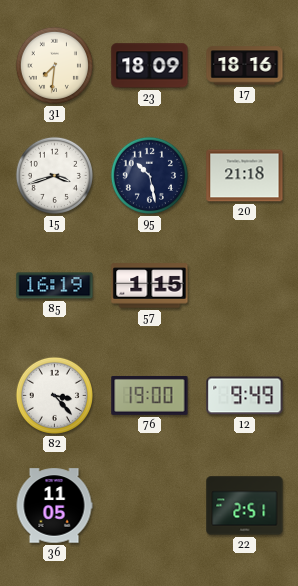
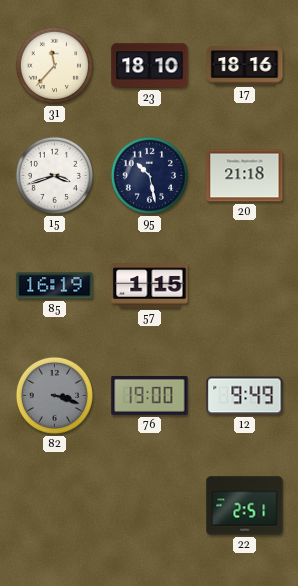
31: 7:31 -> 11:37
23: 18:09 -> 18:10
82: 3:23 -> 3:18
82 dial: white -> grey
36: 11:05 -> none
